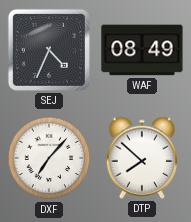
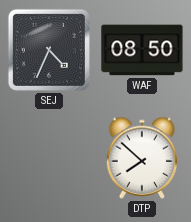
WAF: 08:49 -> 08:50
DXF: 7:07 -> none
